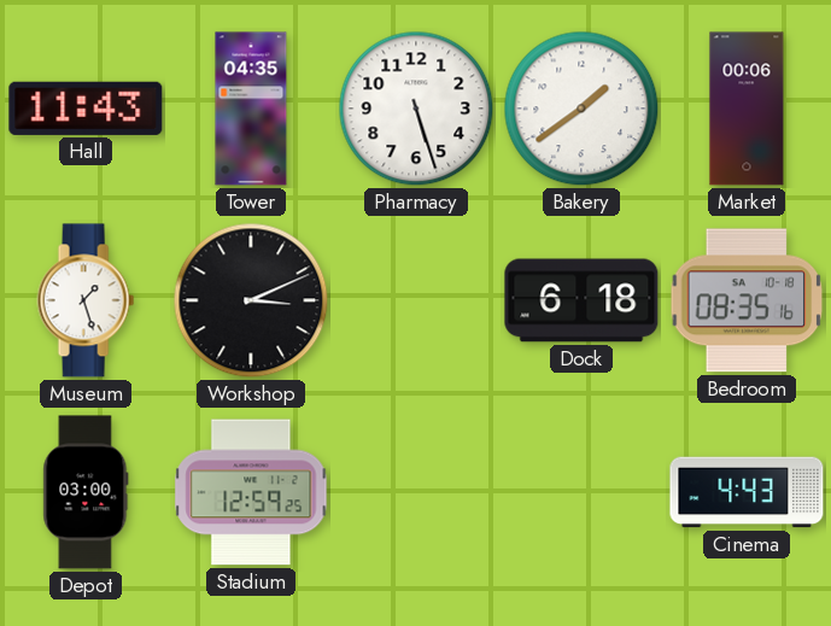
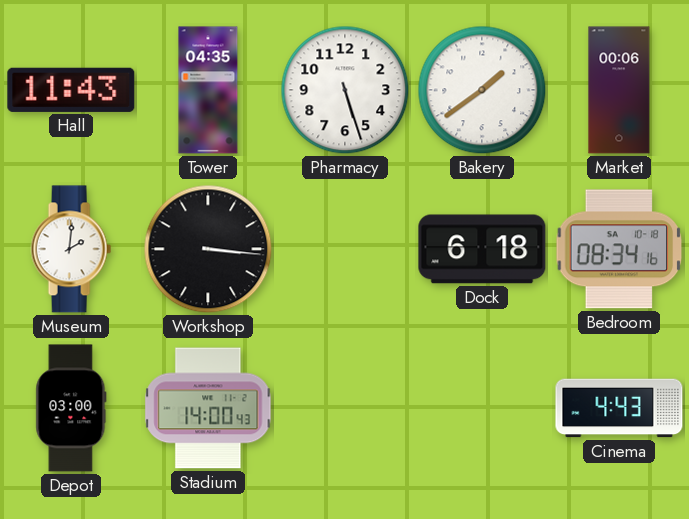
Museum: 1:27 -> 2:01
Workshop: 3:11 -> 3:16
Bedroom: 08:35 -> 08:34
Stadium: 12:59 -> 14:00
